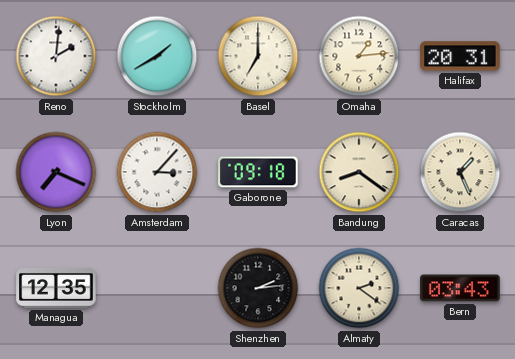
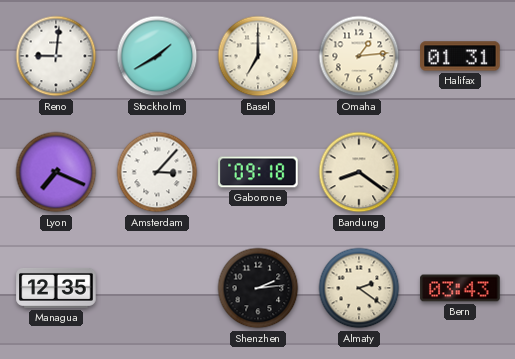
Reno: 2:01 -> 9:01
Halifax: 20:31 -> 01:31
Caracas: 1:26 -> none
